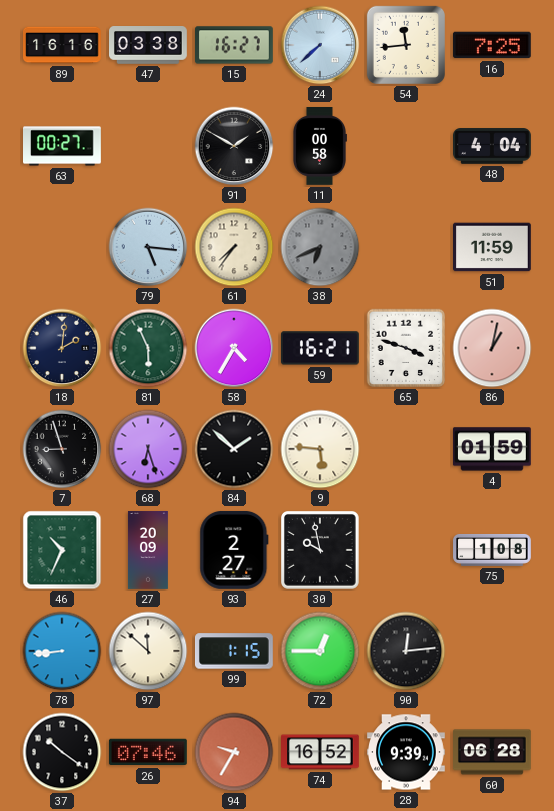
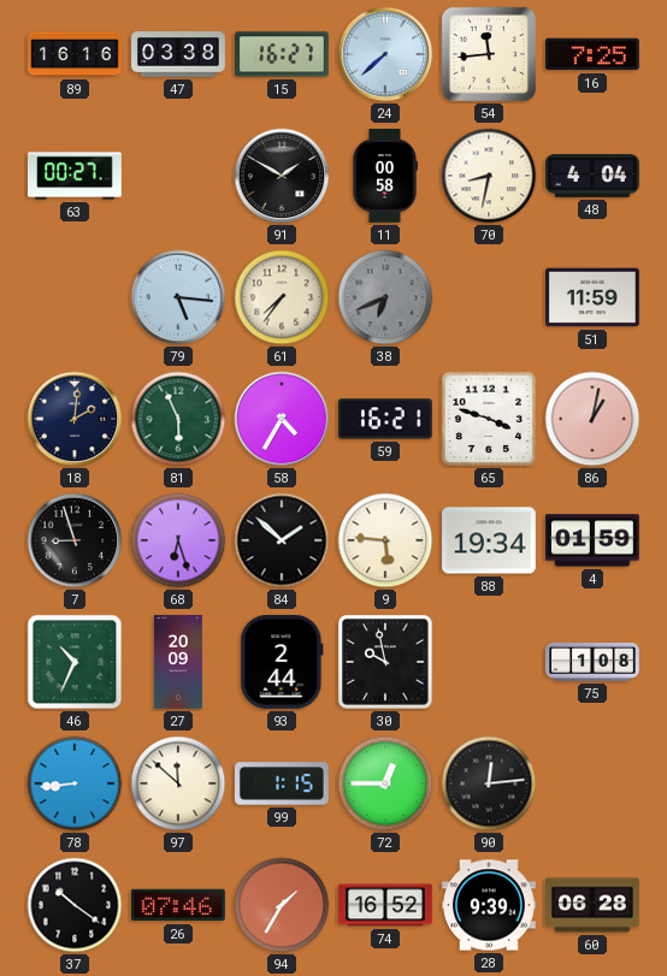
70: none -> 8:32
88: none -> 19:34
93: 2:27 -> 2:44
94: 9:35 -> 1:35
